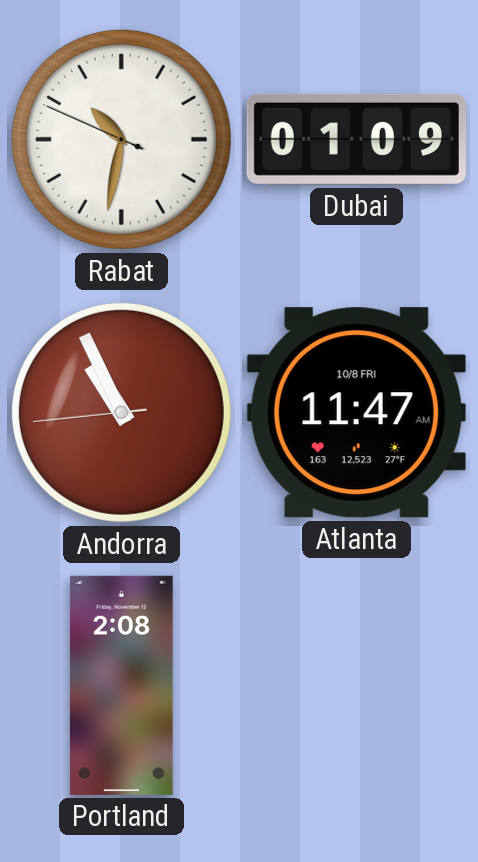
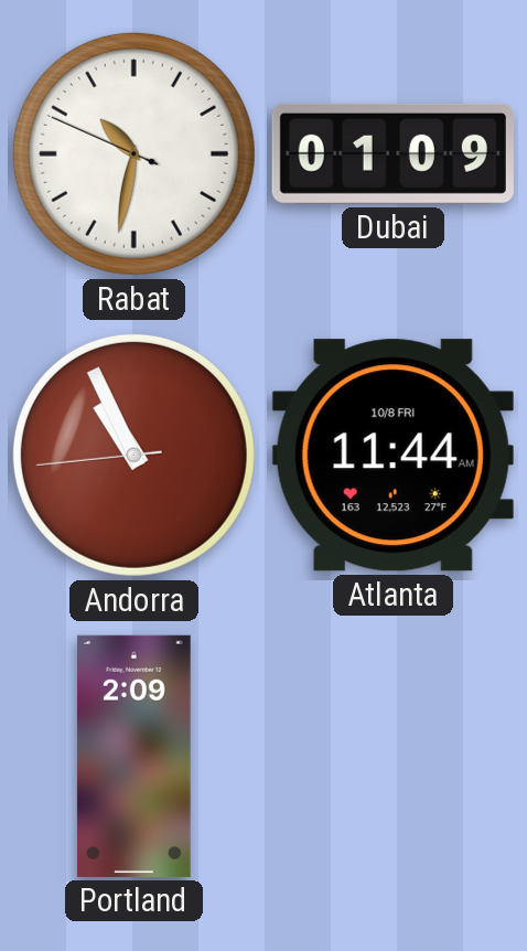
Atlanta: 11:47 -> 11:44
Portland: 2:08 -> 2:09
